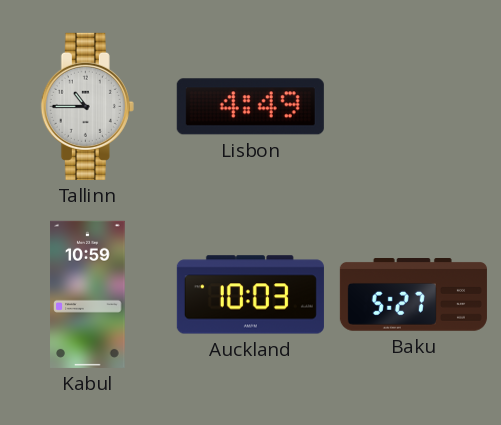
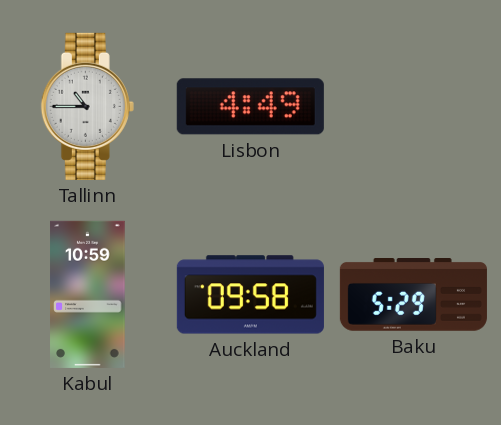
Auckland: 10:03 -> 09:58
Baku: 5:27 -> 5:29
